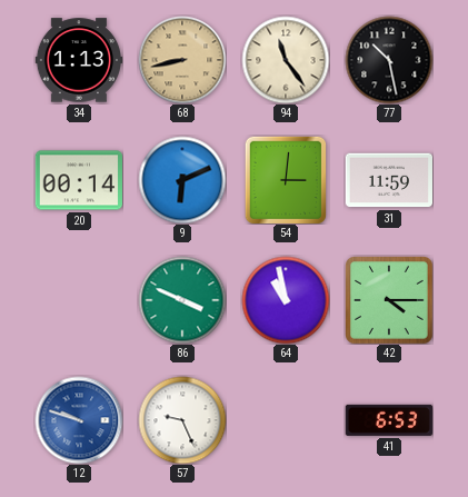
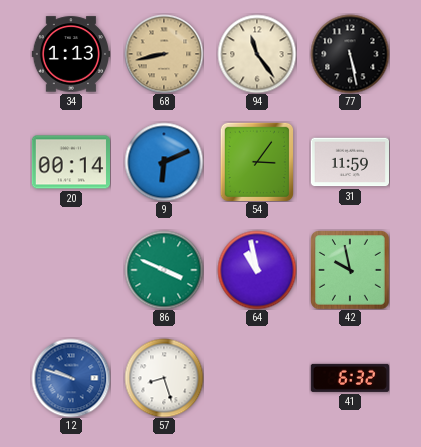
77: 10:28 -> 5:28
54: 3:01 -> 3:06
42: 4:15 -> 9:58
57: 9:26 -> 8:27
41: 6:53 -> 6:32
